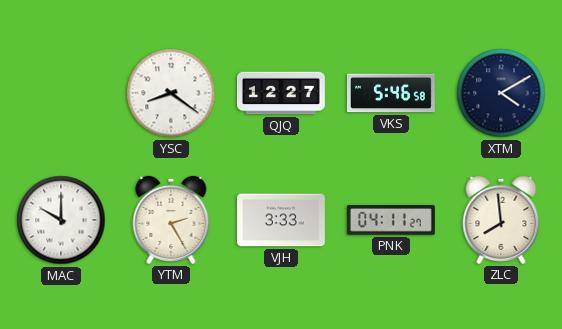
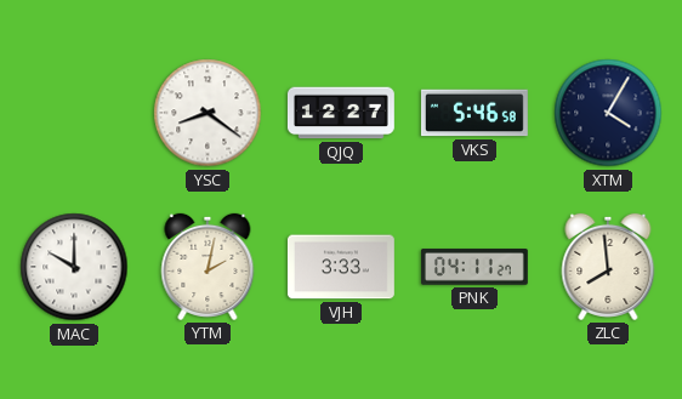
XTM: 4:10 -> 4:05
YTM: 2:25 -> 2:02
